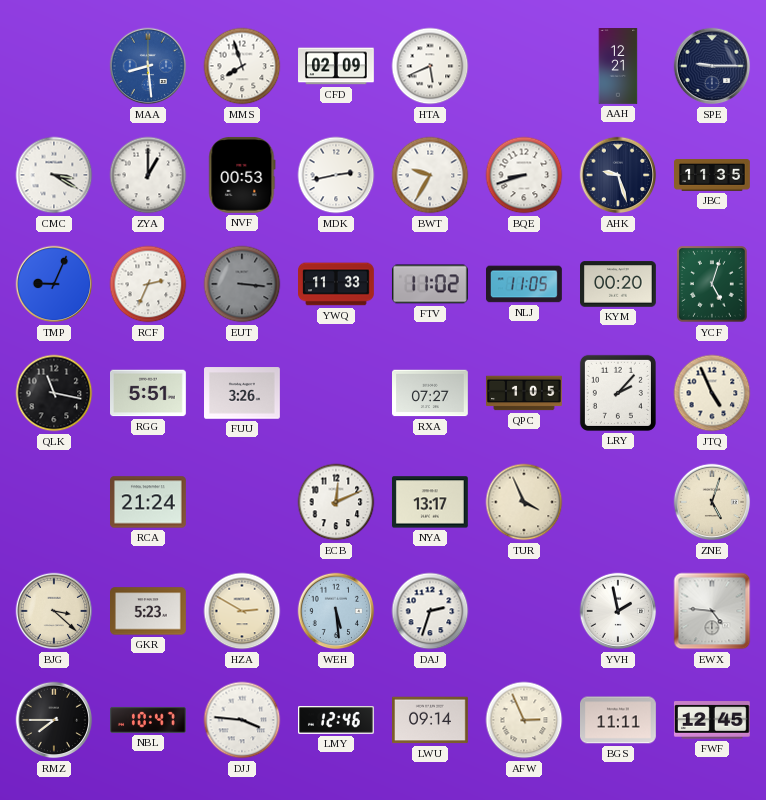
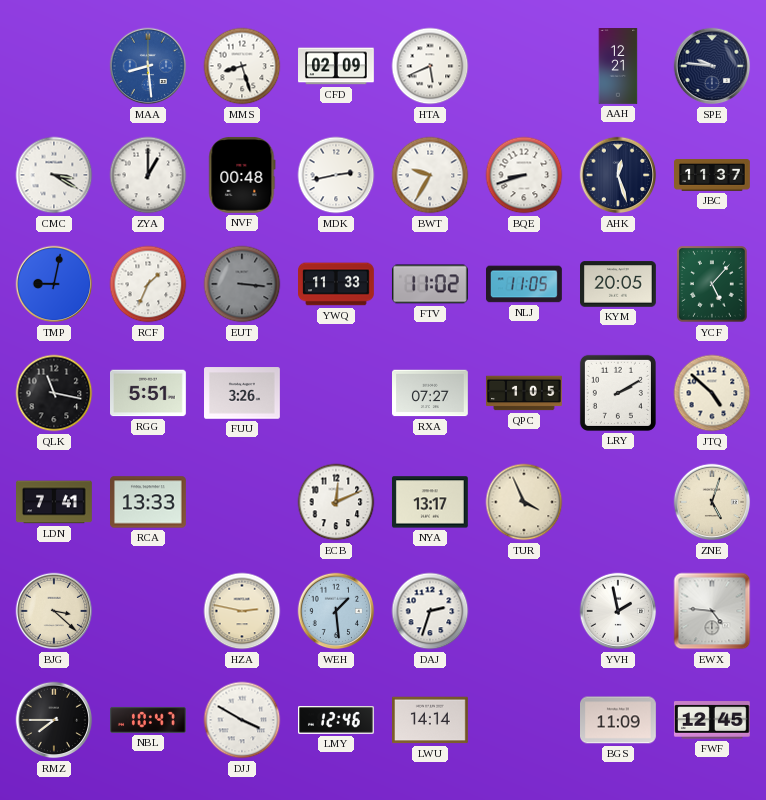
MMS: 7:57 -> 8:27
SPE: 9:15 -> 9:46
NVF: 00:53 -> 00:48
AHK: 9:27 -> 12:27
JBC: 11:35 -> 11:37
TMP: 9:04 -> 9:02
RCF: 2:34 -> 1:34
KYM: 00:20 -> 20:05
YCF: 5:03 -> 5:07
LRY: 2:07 -> 2:10
JTQ: 4:56 -> 4:52
LDN: none -> 7:41
RCA: 21:24 -> 13:33
GKR: 5:23 -> none
HZA: 2:50 -> 2:47
WEH: 5:29 -> 1:29
DJJ: 3:46 -> 3:50
LWU: 09:14 -> 14:14
AFW: 2:56 -> none
BGS: 11:11 -> 11:09
